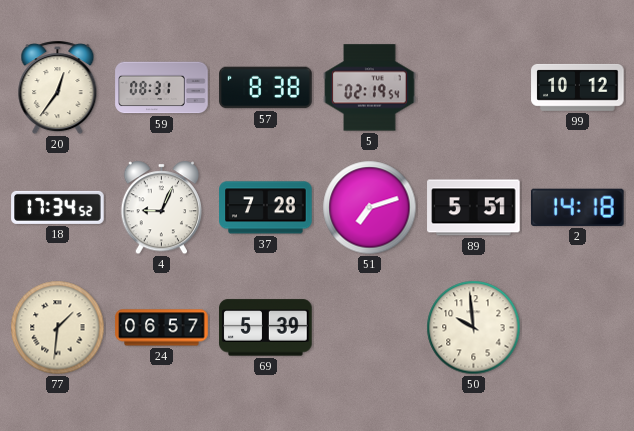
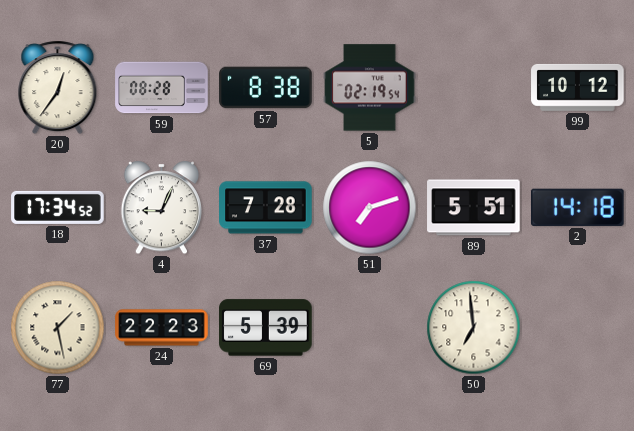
59: 08:31 -> 08:28
77: 1:31 -> 1:28
24: 06:57 -> 22:23
50: 9:59 -> 6:59
